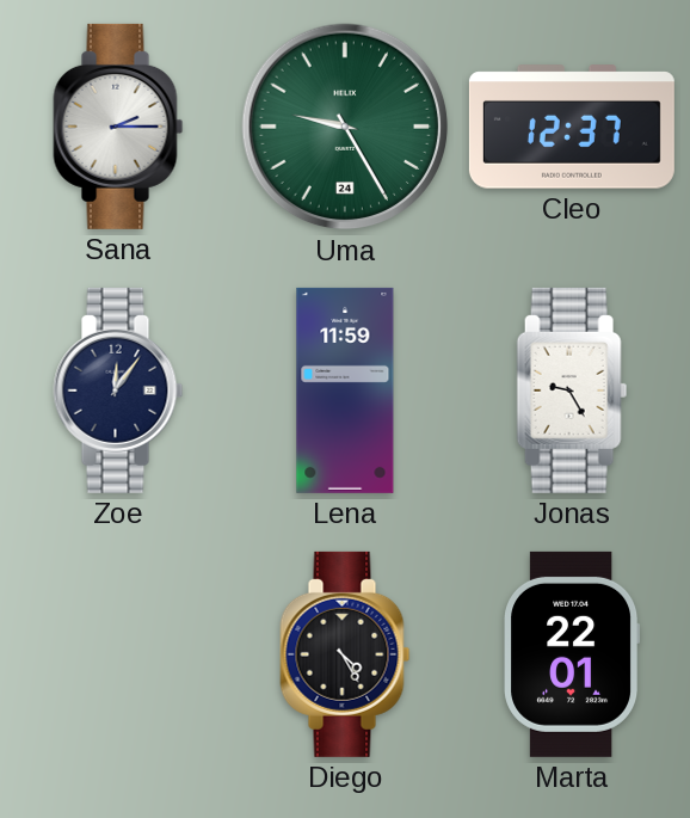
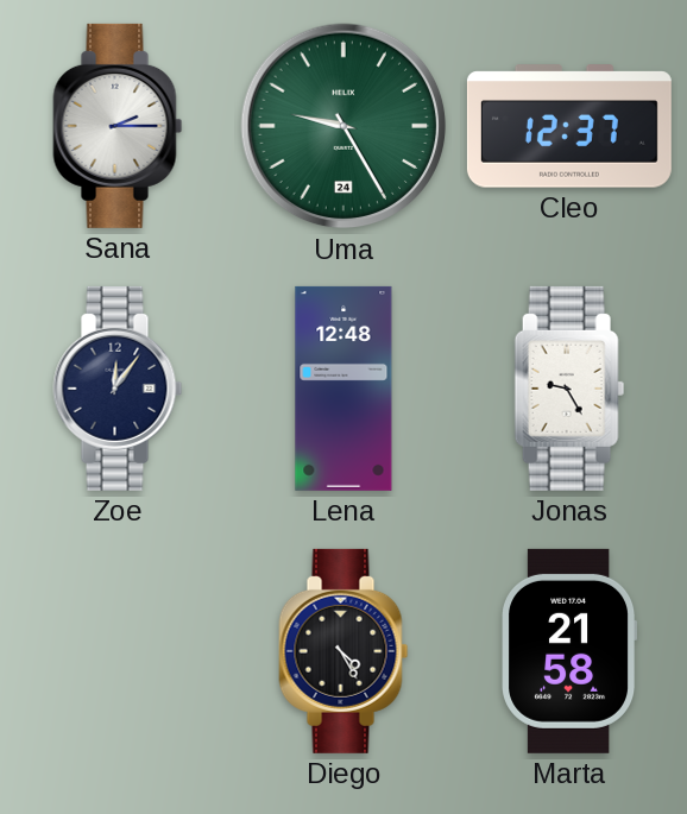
Lena: 11:59 -> 12:48
Marta: 22:01 -> 21:58
